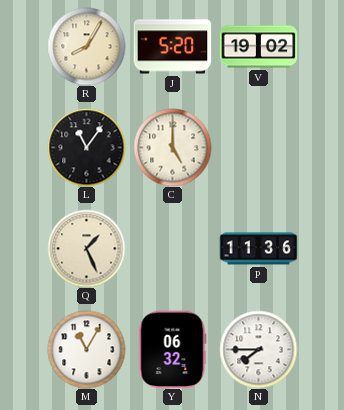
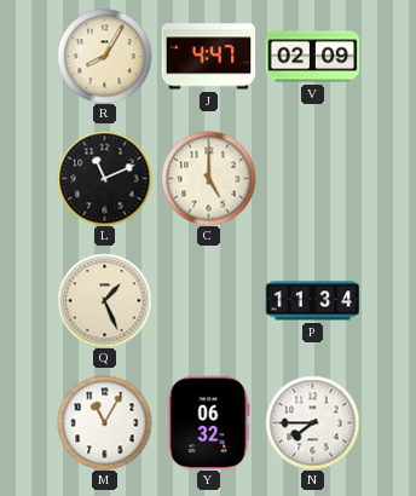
J: 5:20 -> 4:47
V: 19:02 -> 02:09
L: 11:06 -> 11:11
P: 11:36 -> 11:34
